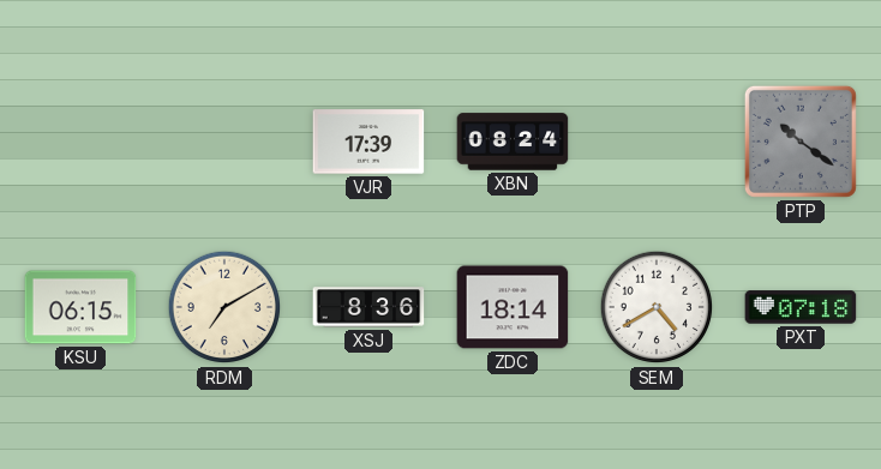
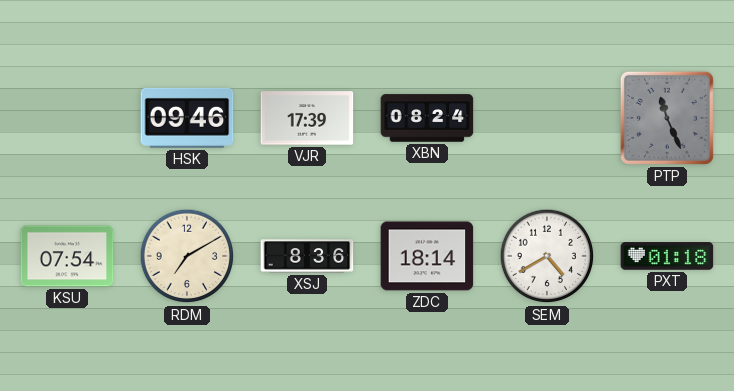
HSK: none -> 09:46
PTP: 10:21 -> 11:26
KSU: 06:15 -> 07:54
PXT: 07:18 -> 01:18
